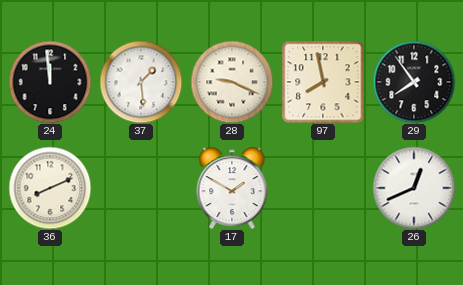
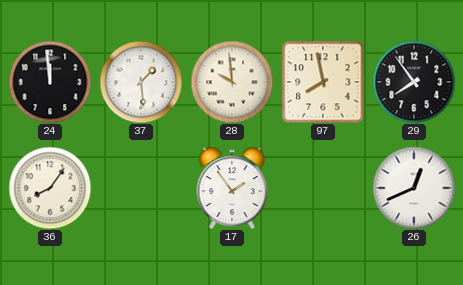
28: 9:19 -> 9:59
36: 8:11 -> 8:06
17: 1:50 -> 1:54
